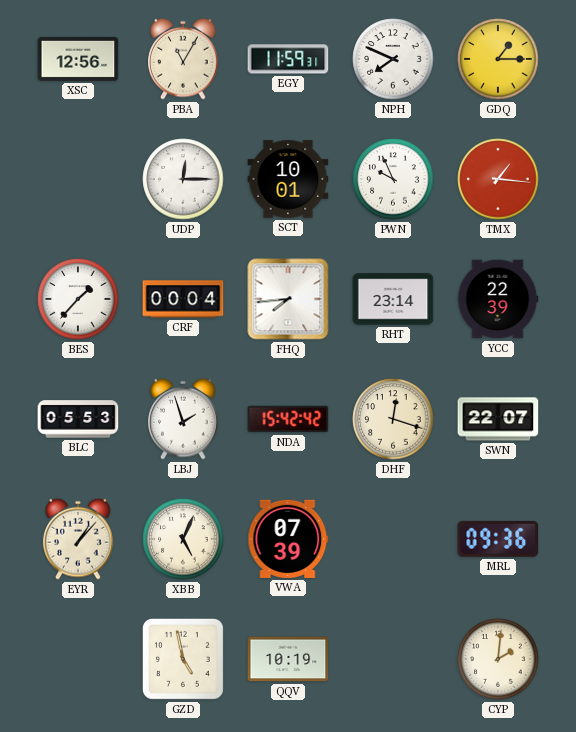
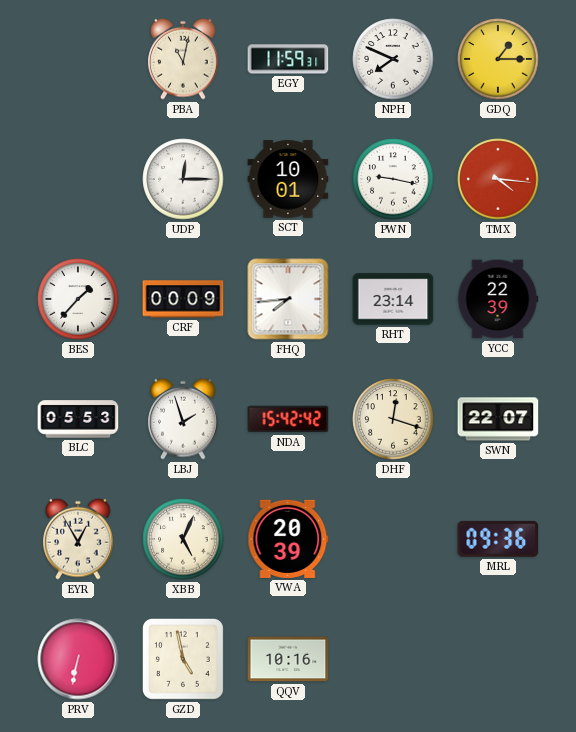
XSC: 12:56 -> none
PBA: 11:05 -> 11:02
PWN: 9:56 -> 9:17
TMX: 1:16 -> 4:16
CRF: 00:04 -> 00:09
EYR: 1:07 -> 12:55
VWA: 07:39 -> 20:39
PRV: none -> 6:32
QQV: 10:19 -> 10:16
CYP: 2:01 -> none
